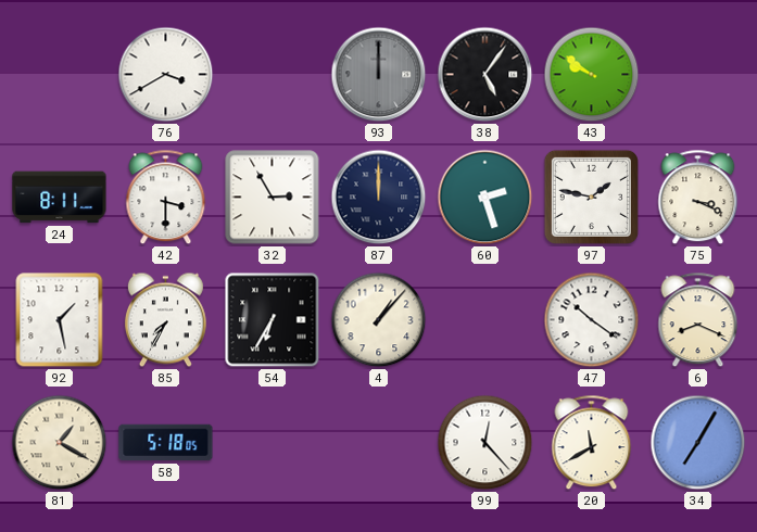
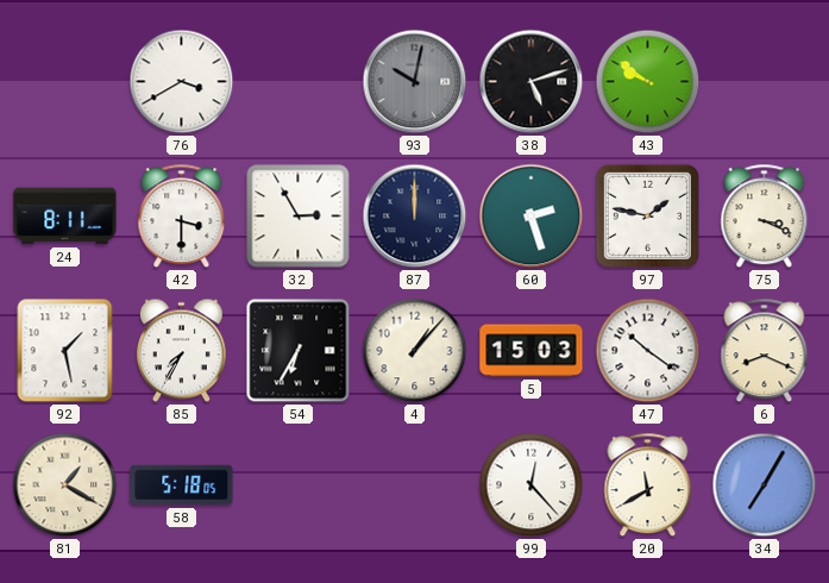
93: 12:00 -> 10:02
38: 5:06 -> 5:12
5: none -> 15:03
